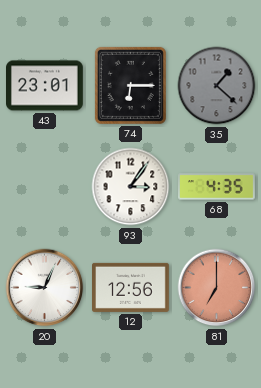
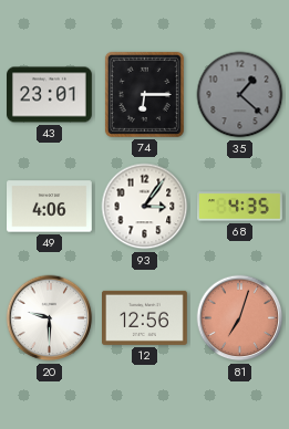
49: none -> 4:06
20: 9:04 -> 9:30
81: 7:00 -> 7:03
